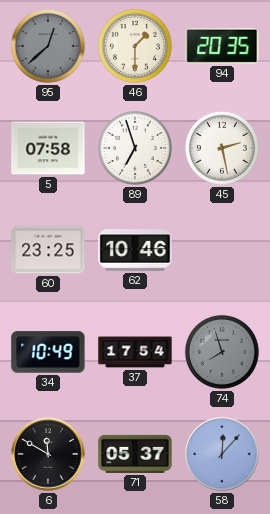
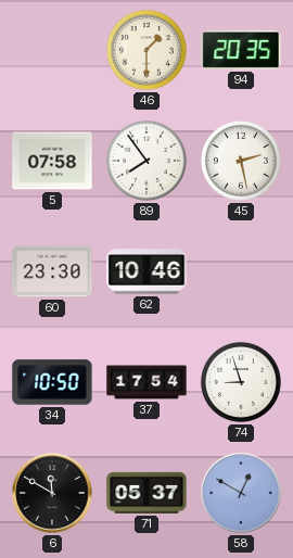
95: 12:38 -> none
89: 6:57 -> 7:54
60: 23:25 -> 23:30
34: 10:49 -> 10:50
74: 7:57 -> 8:57
74 dial: grey -> white
58: 12:07 -> 12:50
